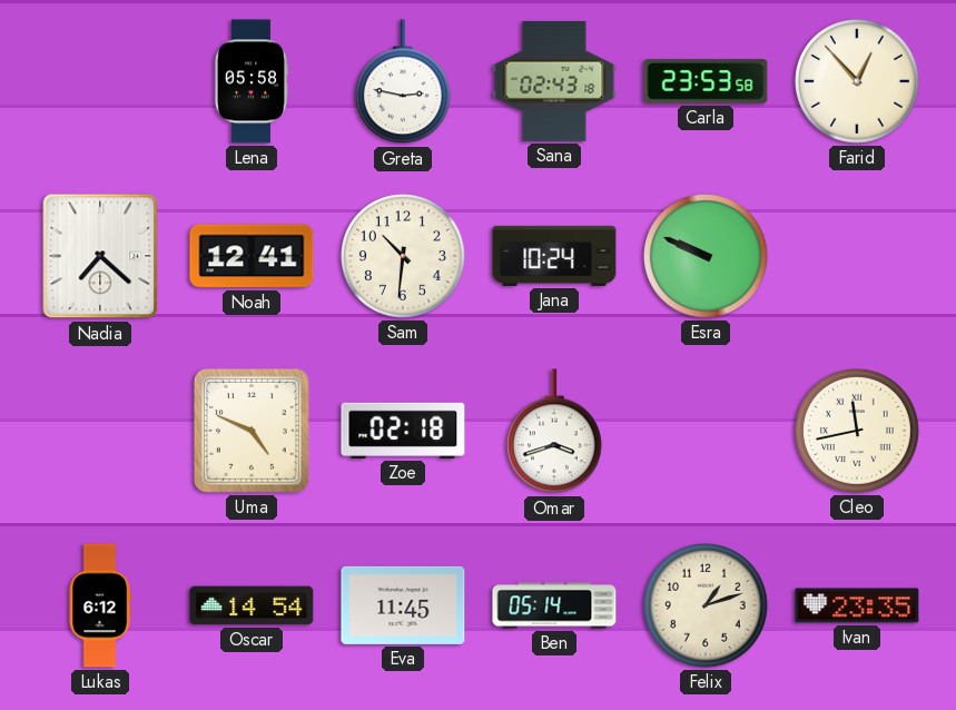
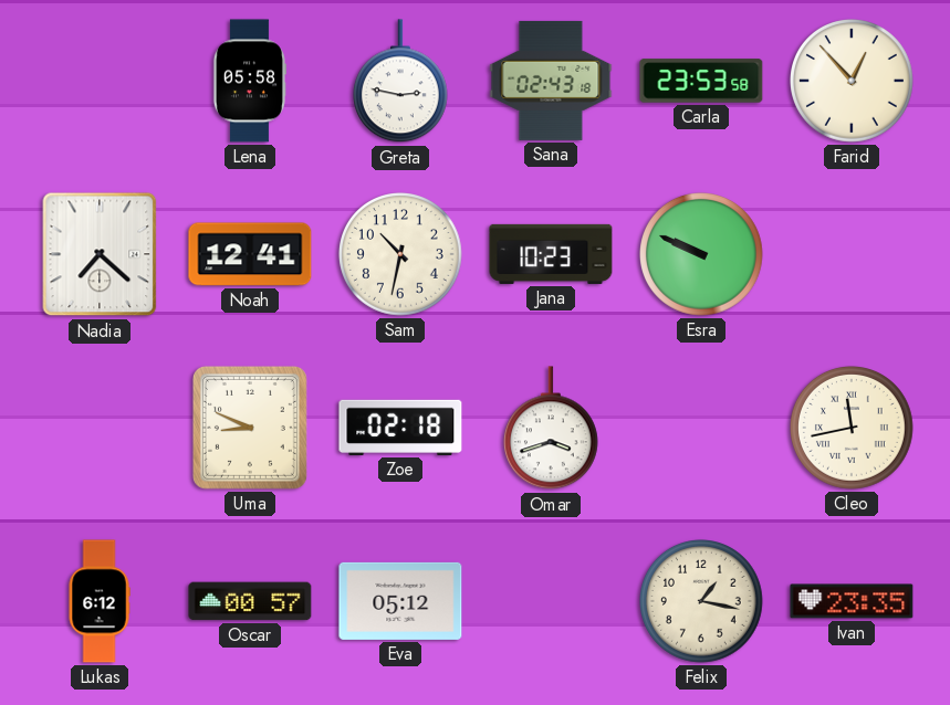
Sam: 10:31 -> 10:32
Jana: 10:24 -> 10:23
Uma: 4:49 -> 8:49
Oscar: 14:54 -> 00:57
Eva: 11:45 -> 05:12
Ben: 05:14 -> none
Felix: 1:12 -> 1:17
